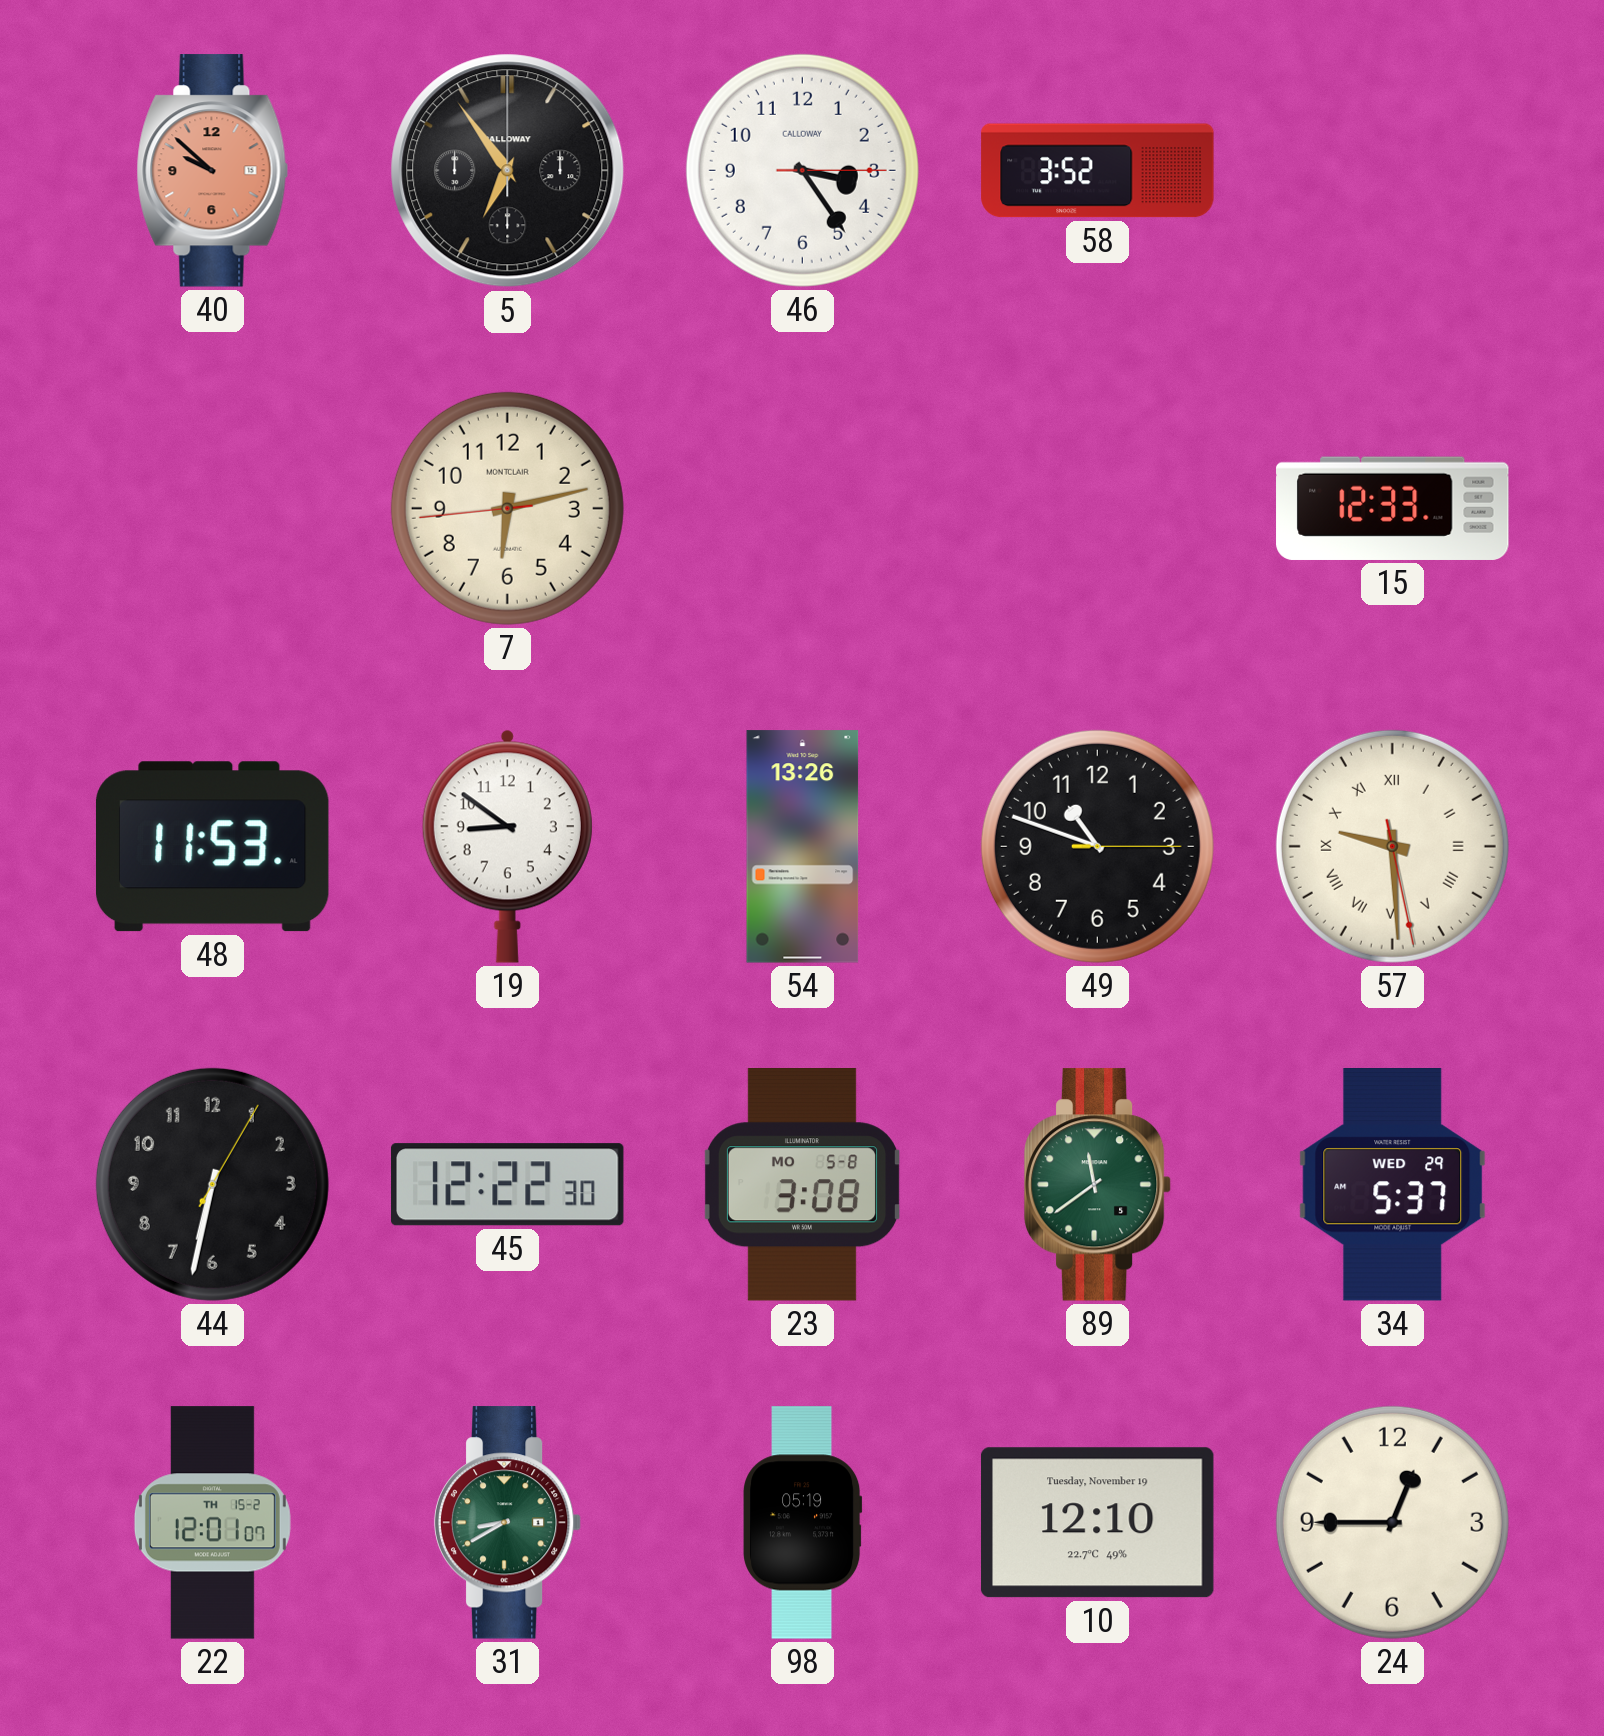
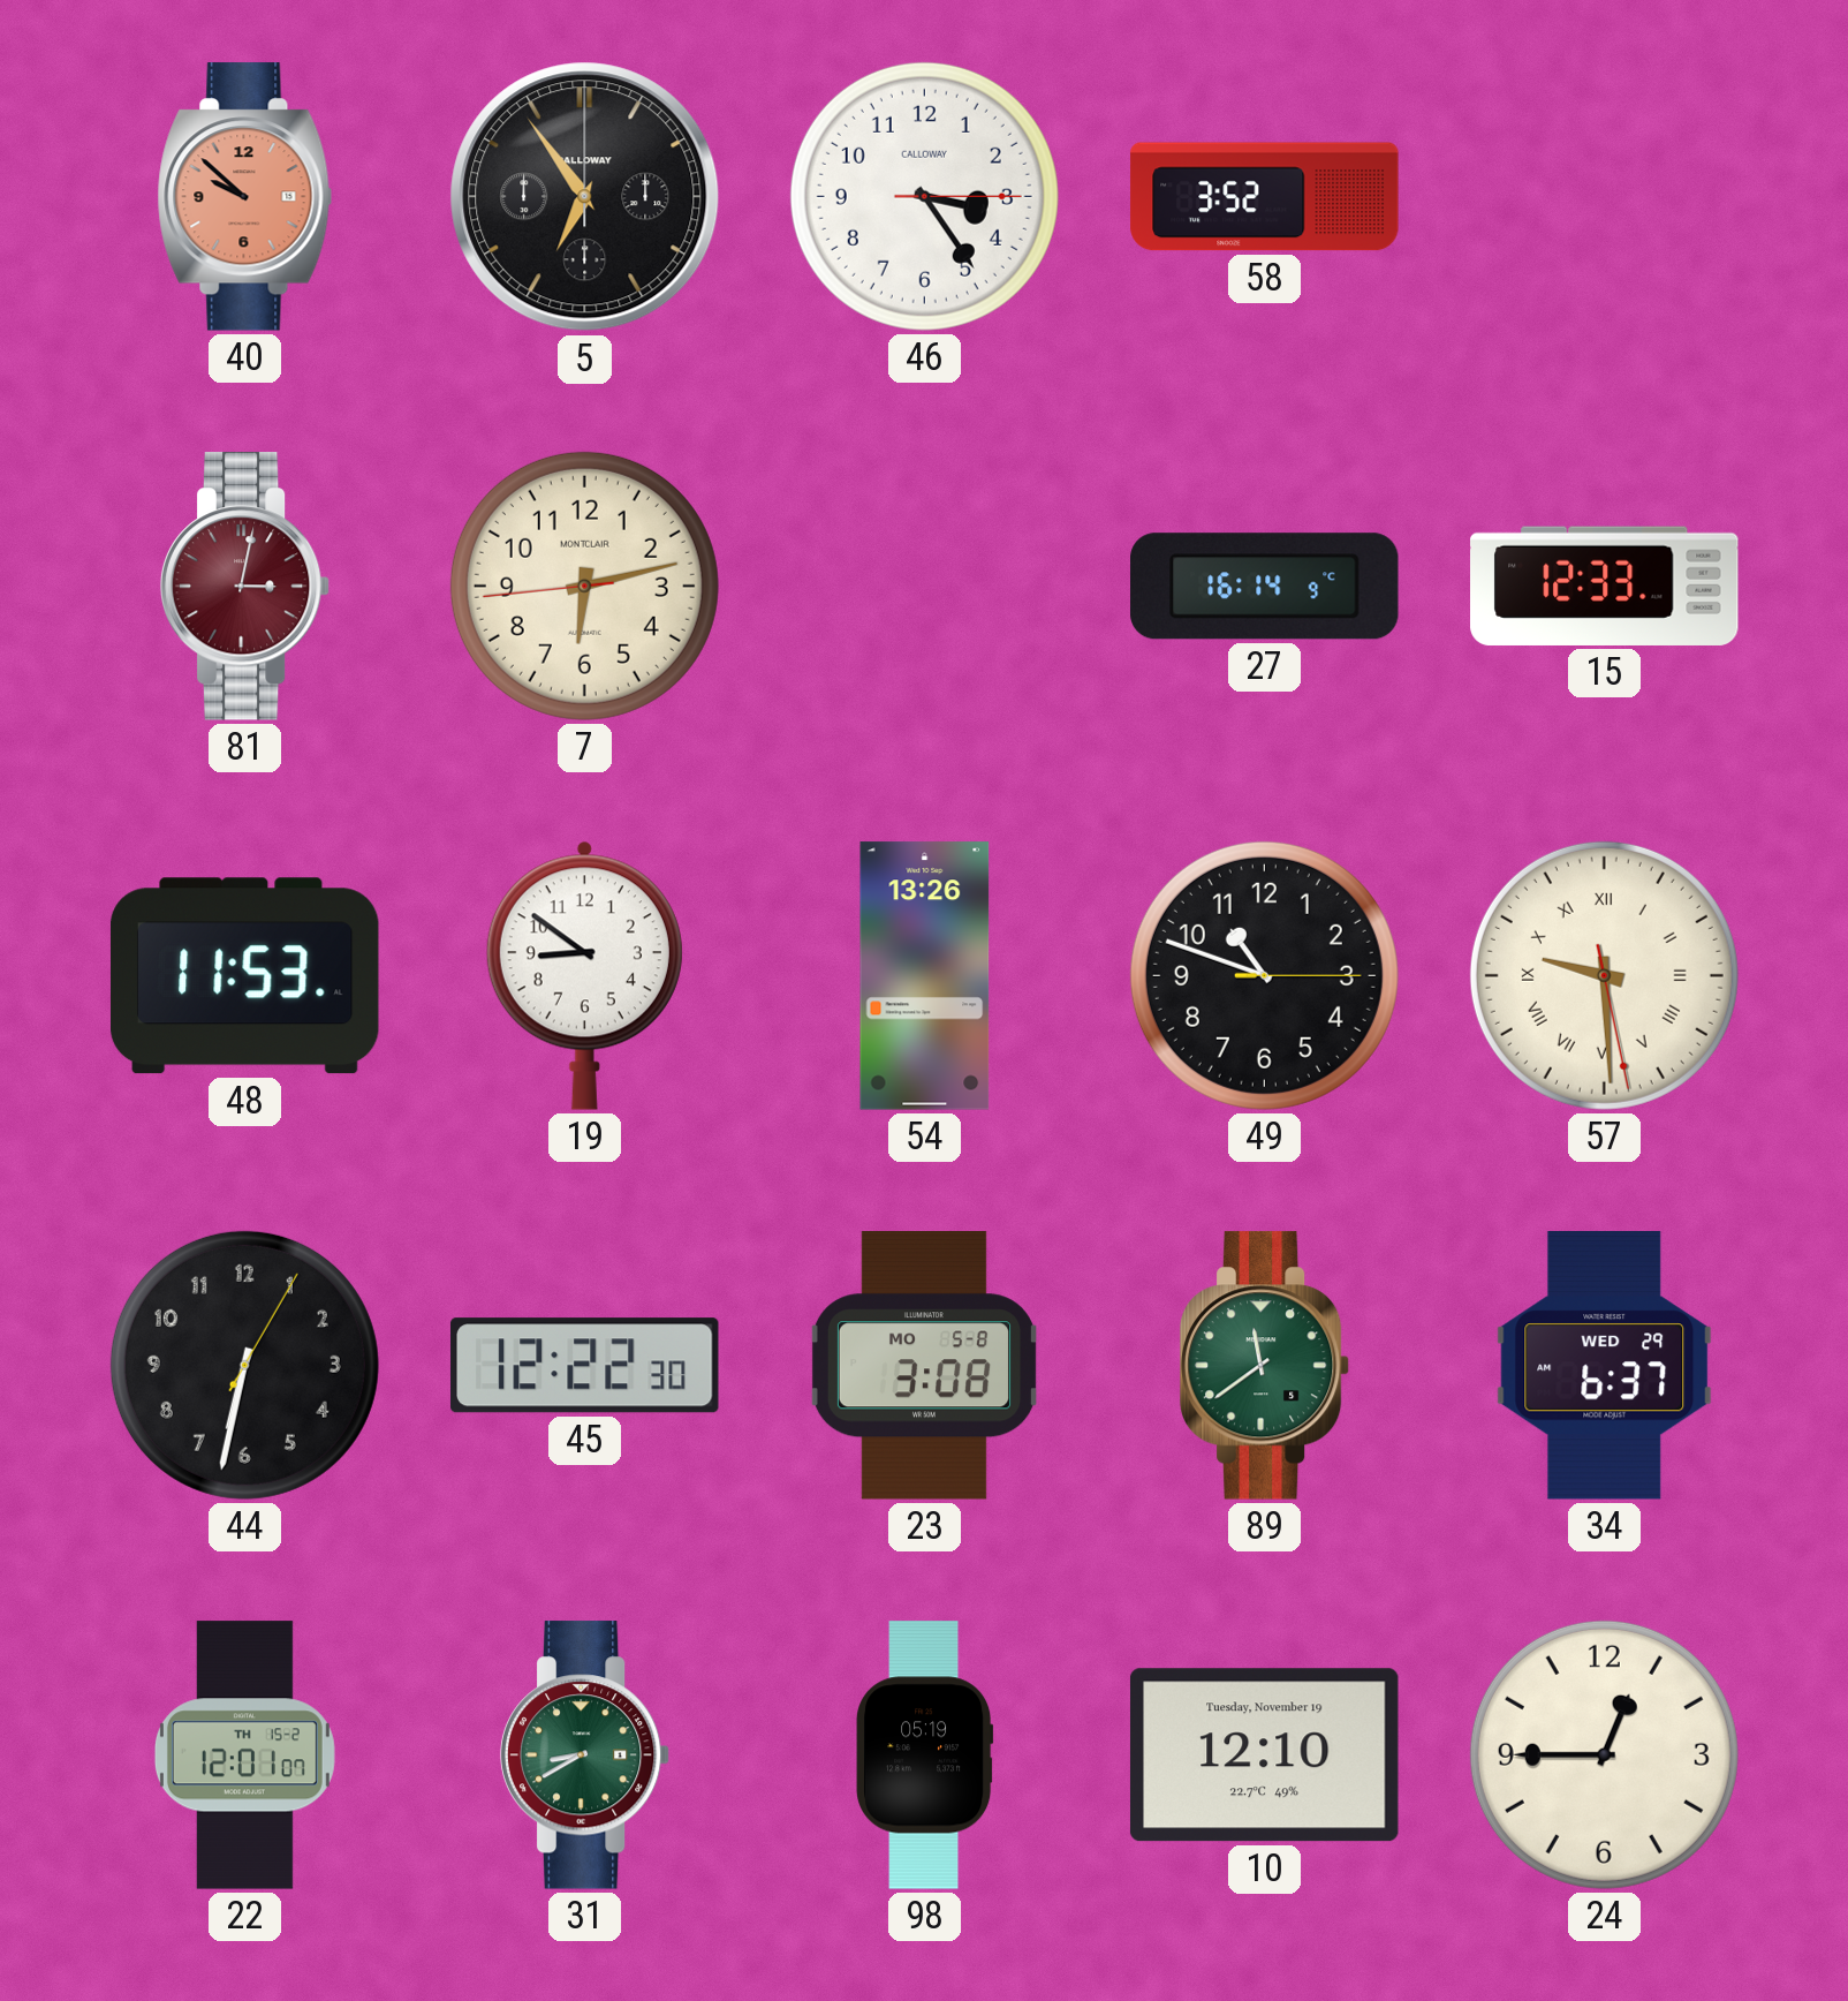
81: none -> 3:02
27: none -> 16:14
34: 5:37 -> 6:37
